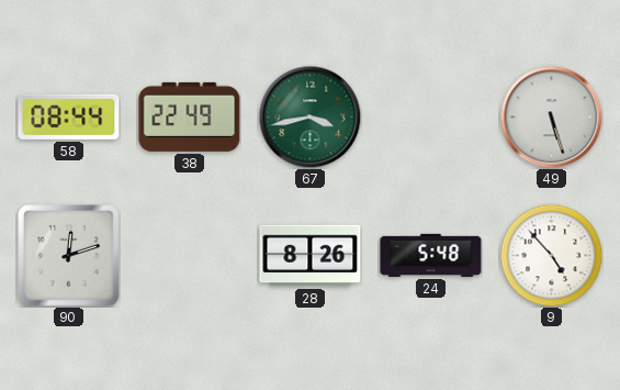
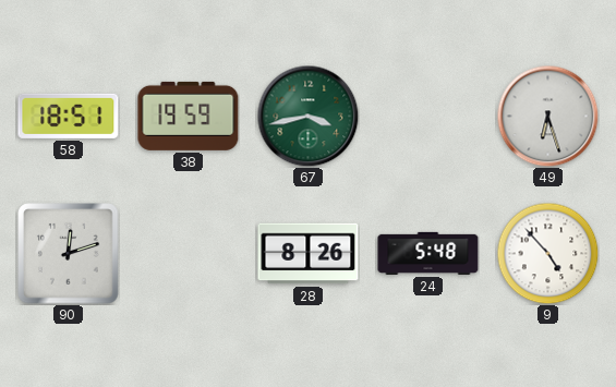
58: 08:44 -> 18:51
38: 22:49 -> 19:59
49: 5:27 -> 6:27
